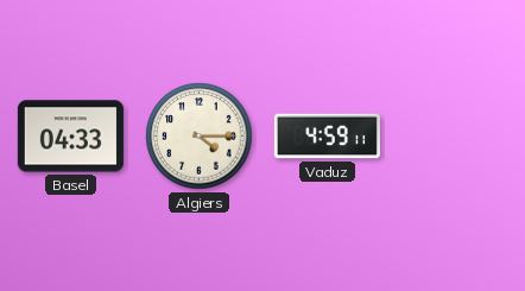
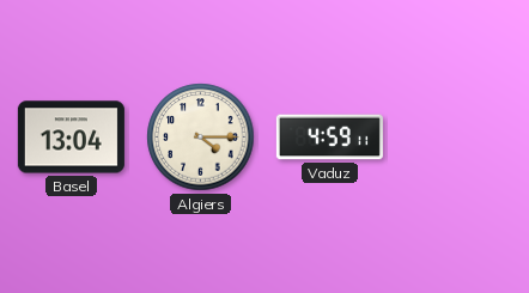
Basel: 04:33 -> 13:04
